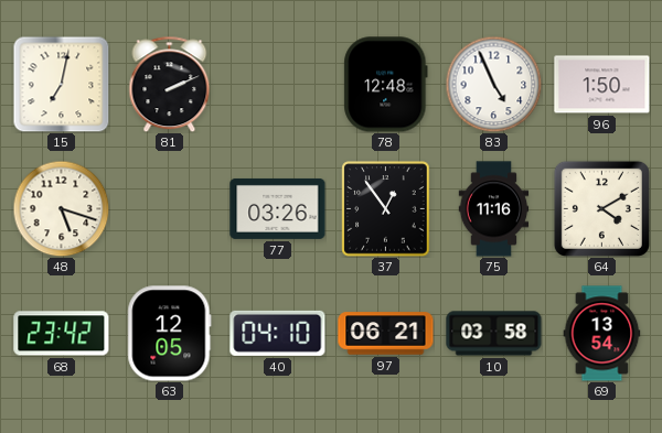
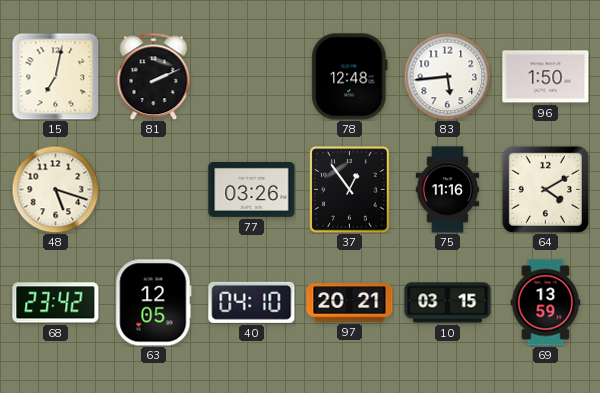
83: 4:56 -> 5:44
97: 06:21 -> 20:21
10: 03:58 -> 03:15
69: 13:54 -> 13:59
